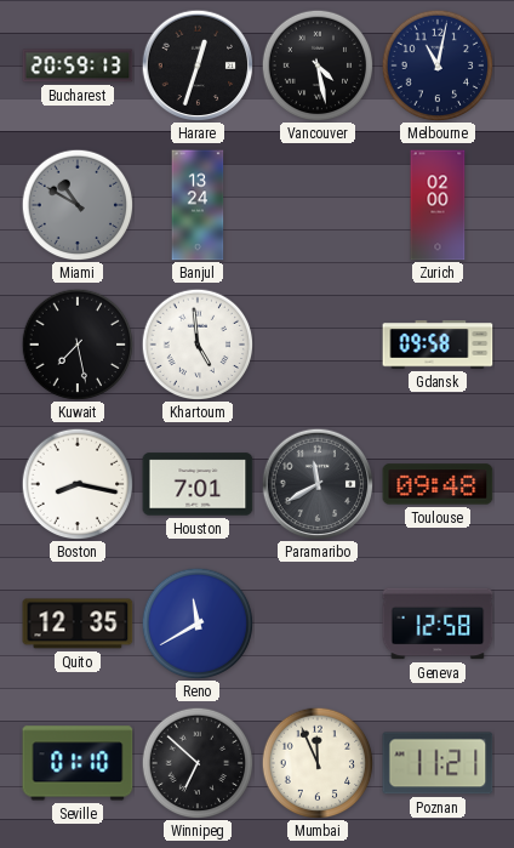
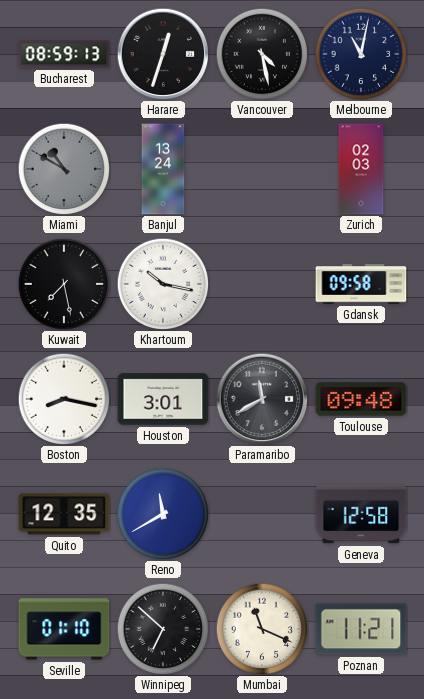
Bucharest: 20:59 -> 08:59
Zurich: 02:00 -> 02:03
Khartoum: 4:59 -> 10:17
Houston: 7:01 -> 3:01
Mumbai: 11:56 -> 11:19
